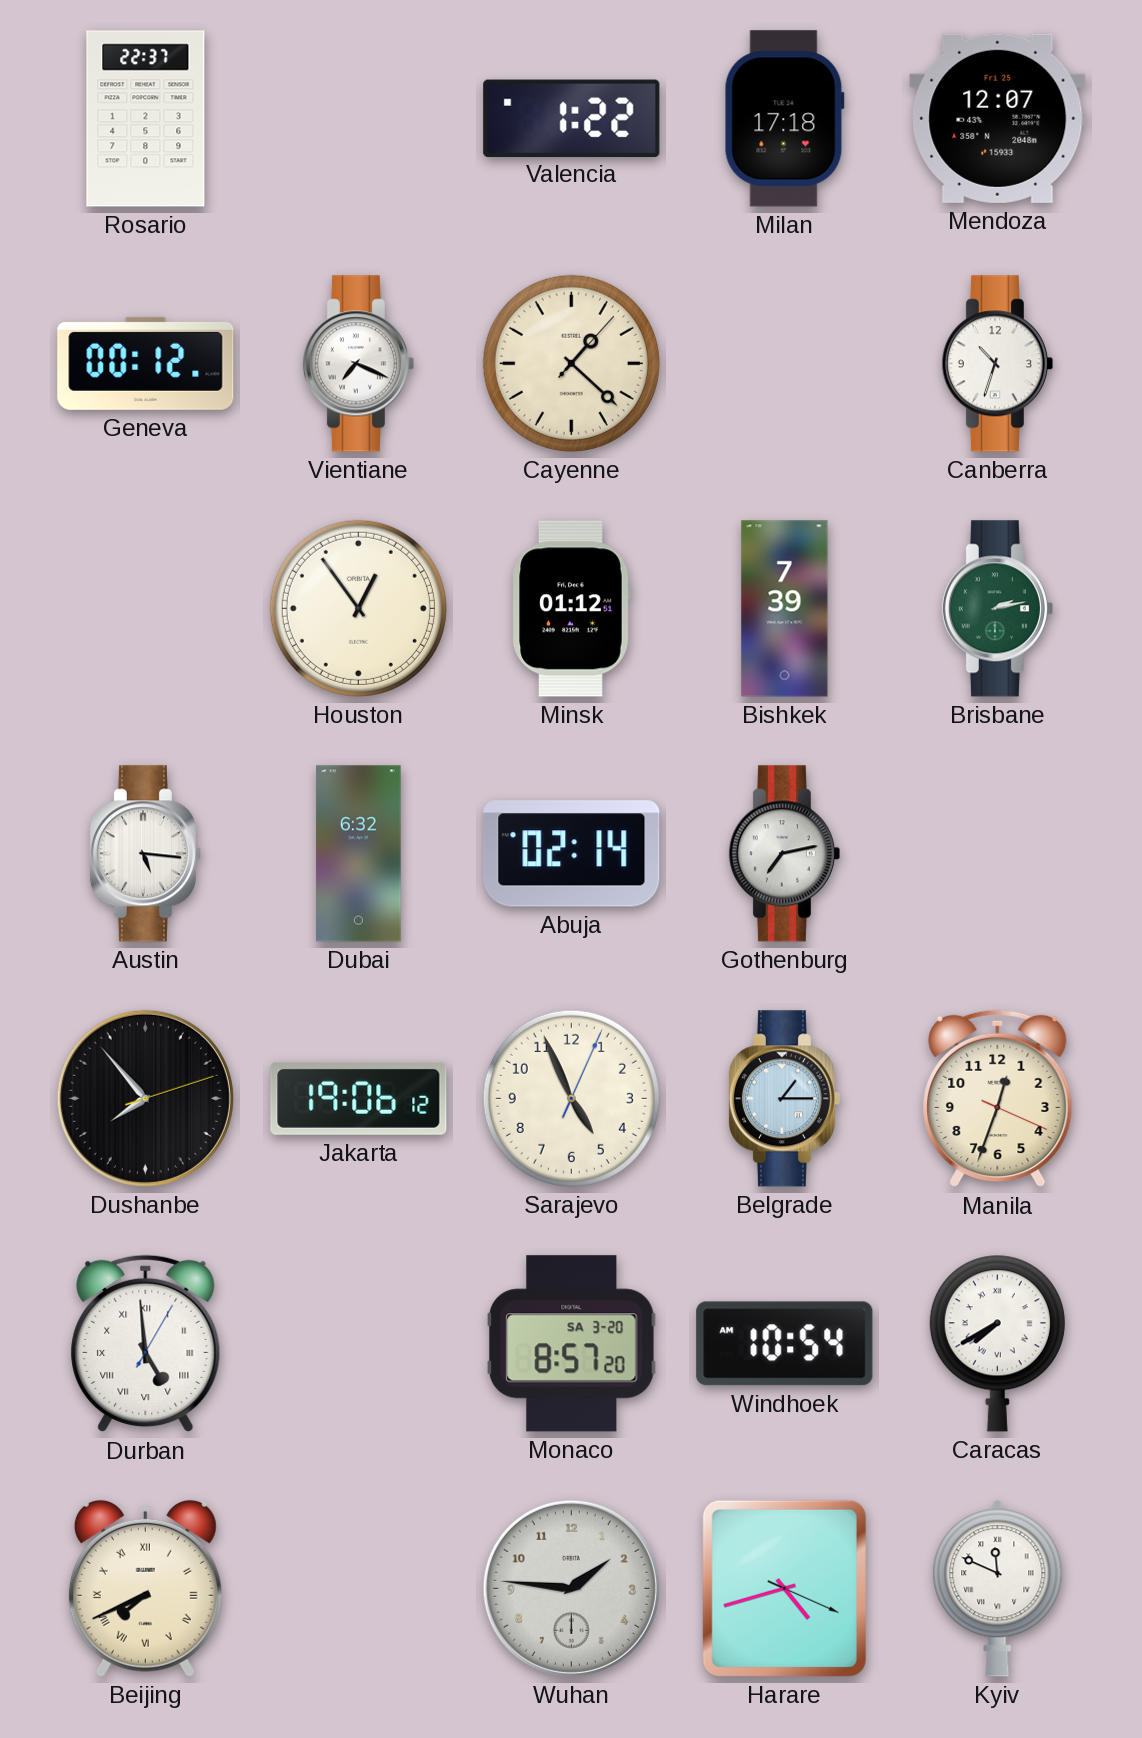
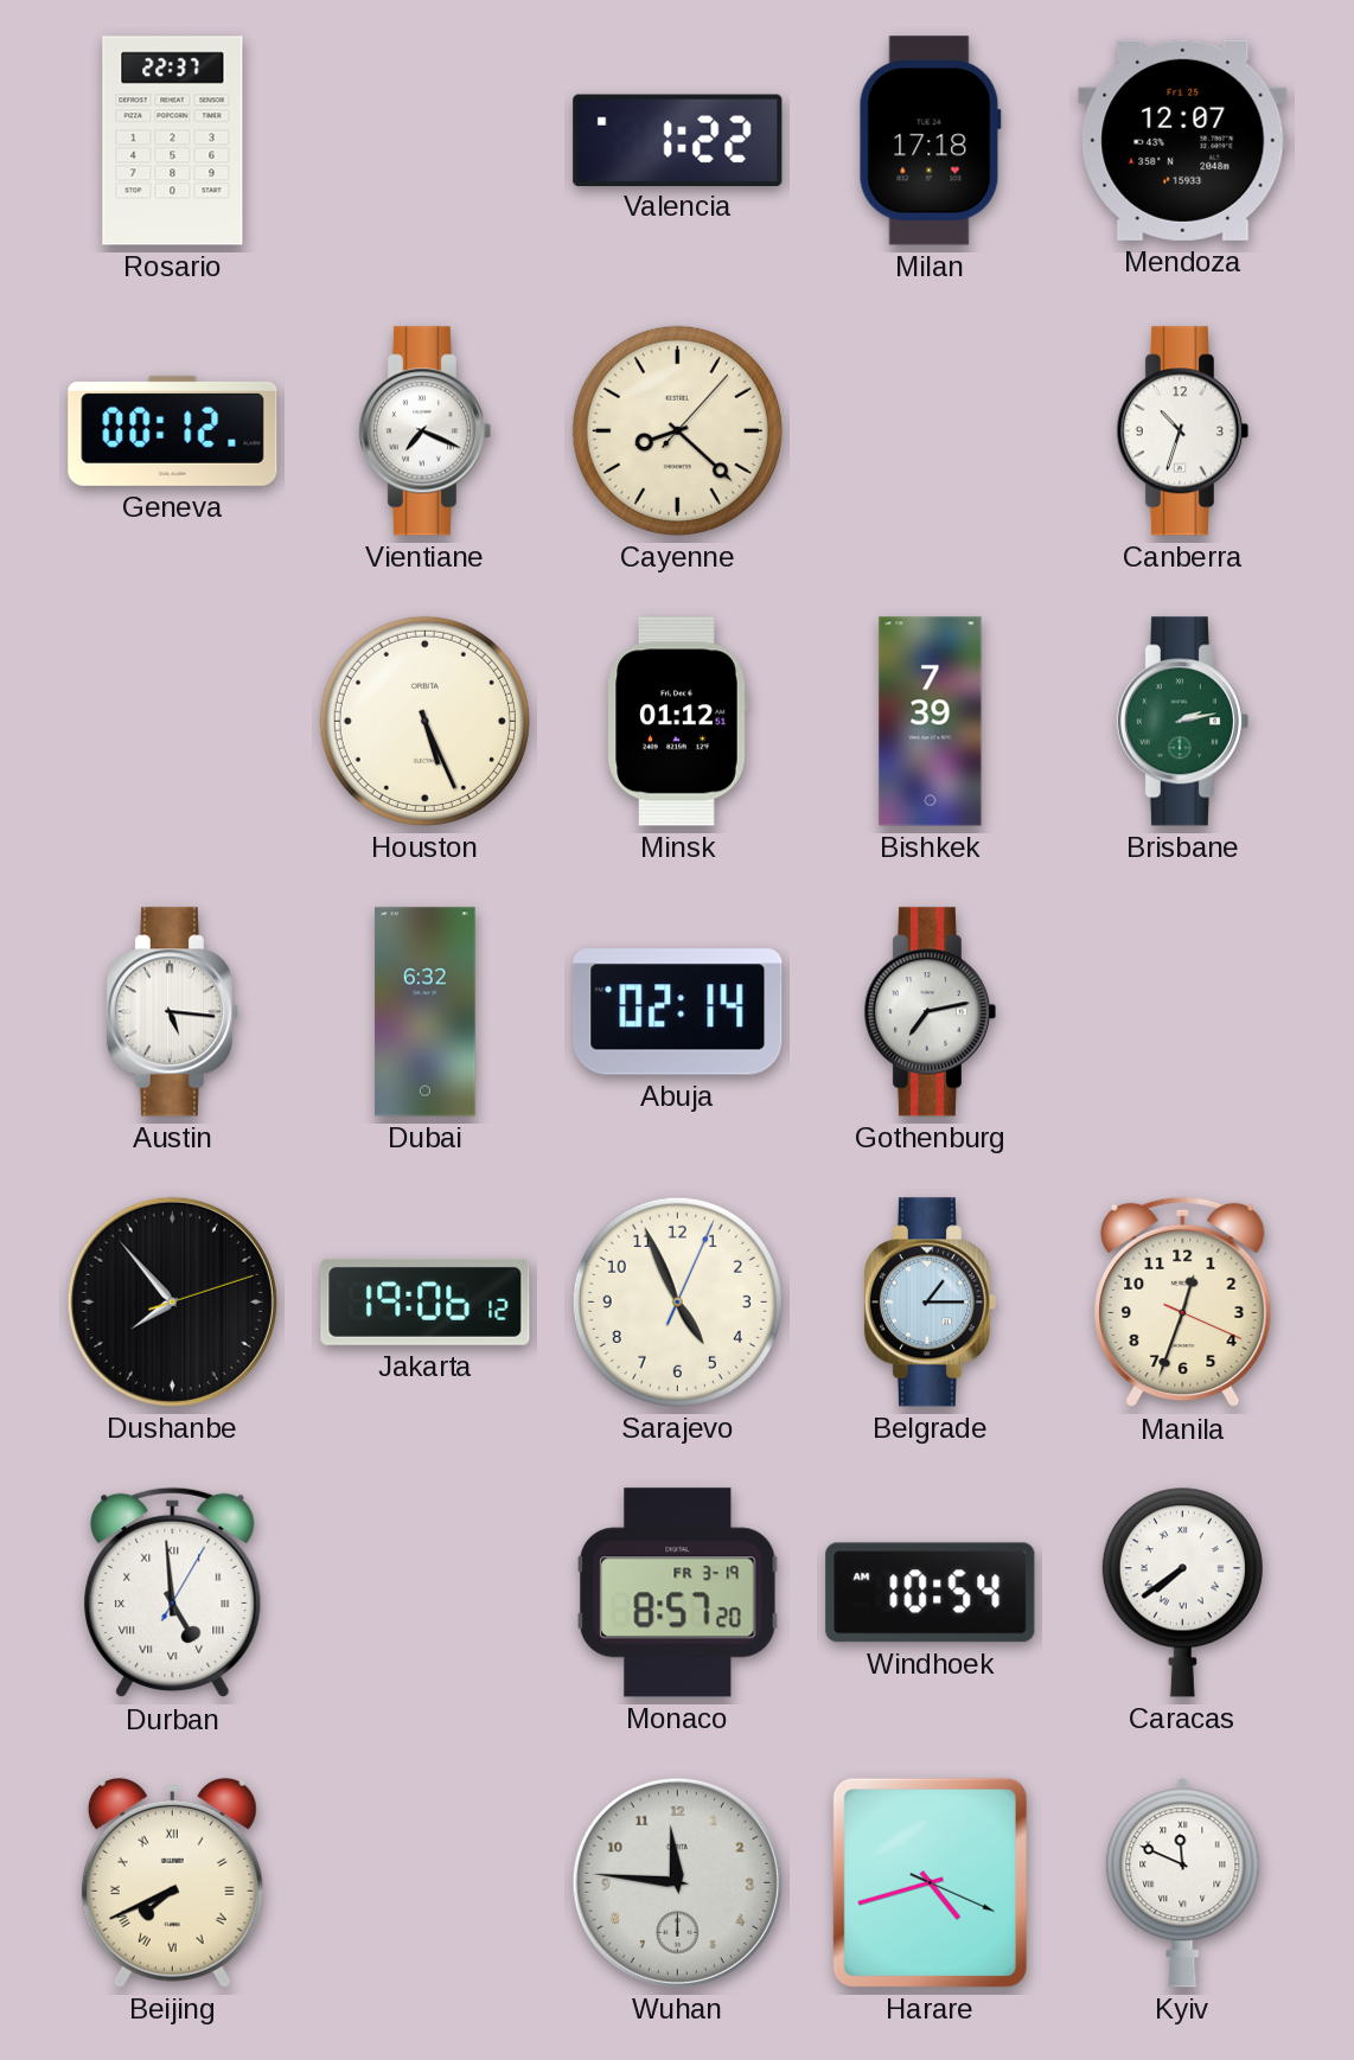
Cayenne: 1:22 -> 8:22
Houston: 12:54 -> 5:26
Monaco date: SA 3-20 -> FR 3-19
Caracas: 7:40 -> 7:39
Wuhan: 1:46 -> 11:46
